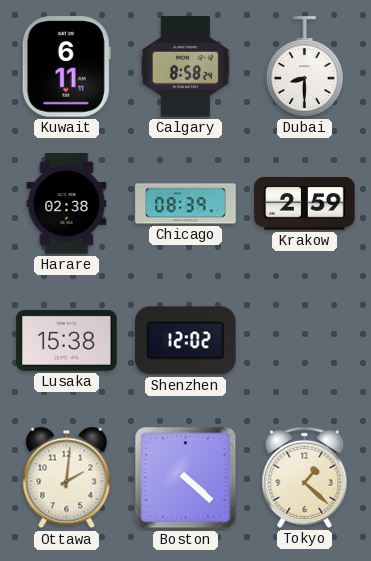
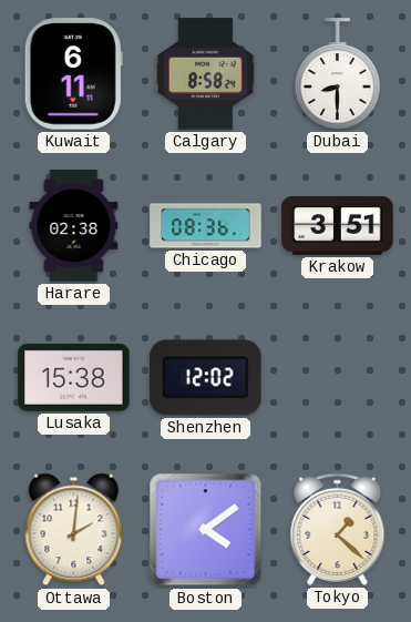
Chicago: 08:39 -> 08:36
Krakow: 2:59 -> 3:51
Boston: 4:22 -> 4:09
